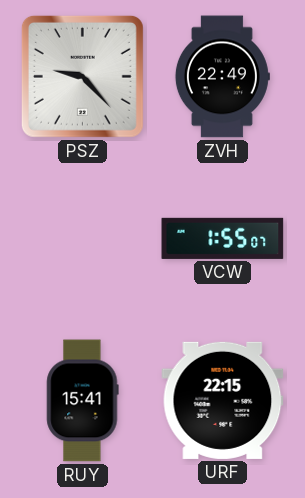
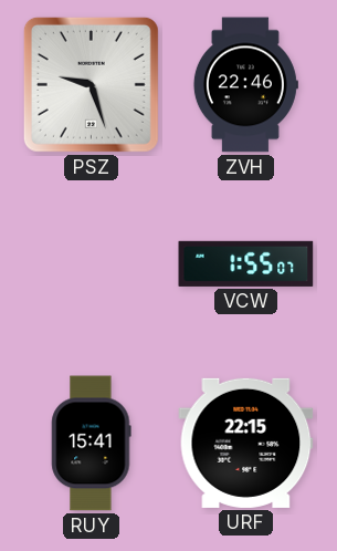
PSZ: 9:23 -> 9:27
ZVH: 22:49 -> 22:46
